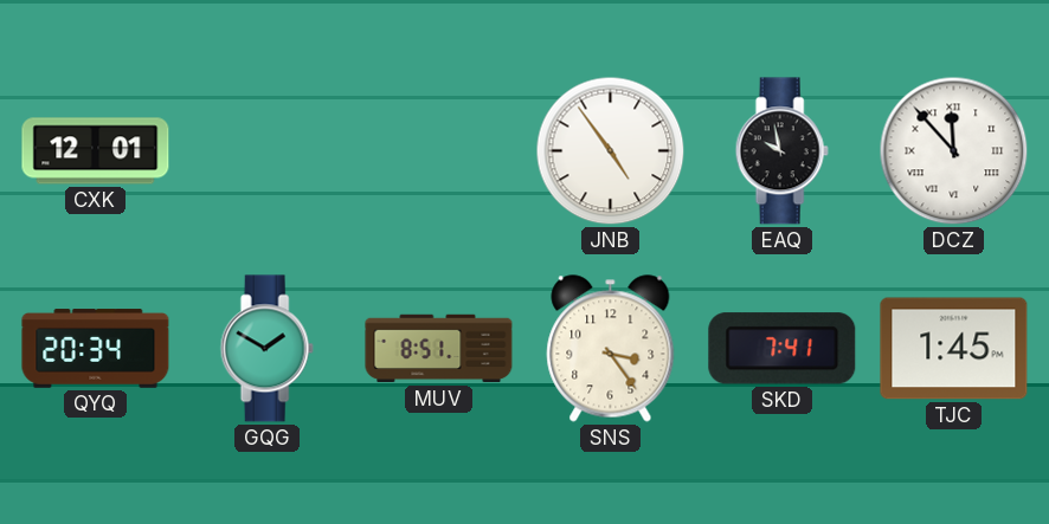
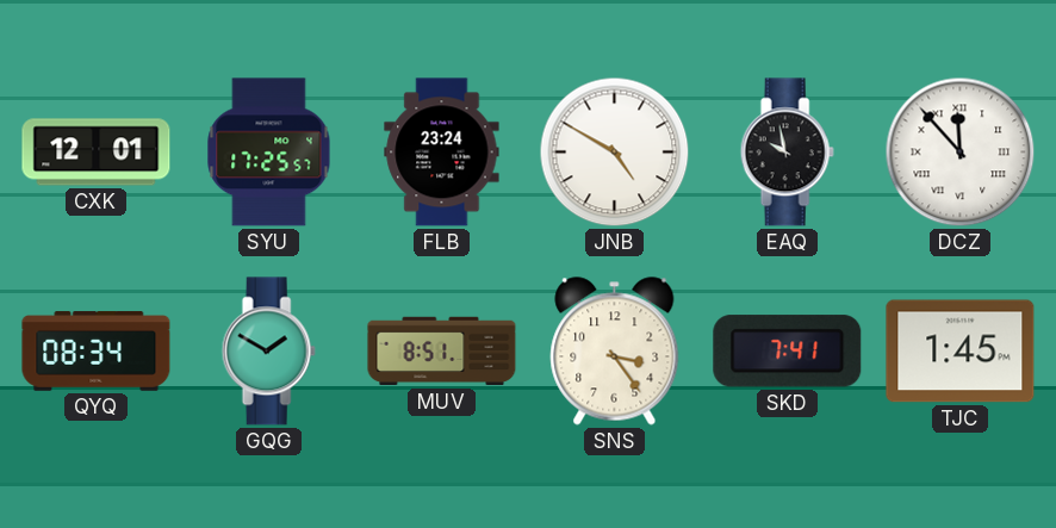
SYU: none -> 17:25
FLB: none -> 23:24
JNB: 4:54 -> 4:50
QYQ: 20:34 -> 08:34
